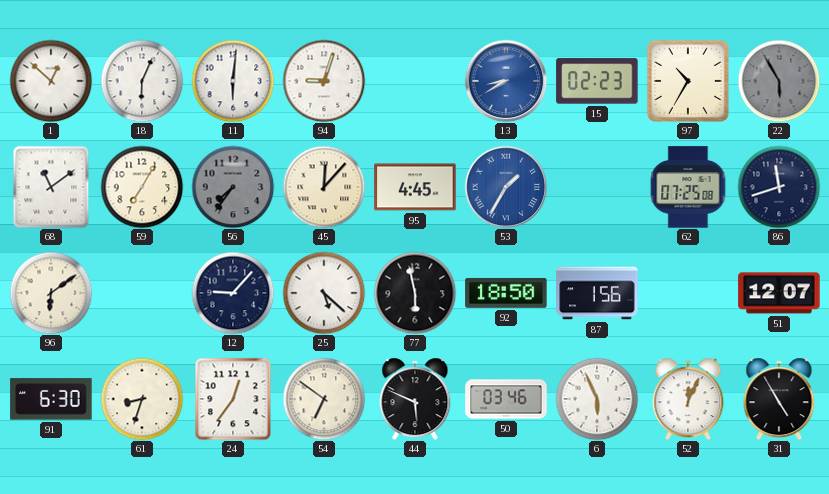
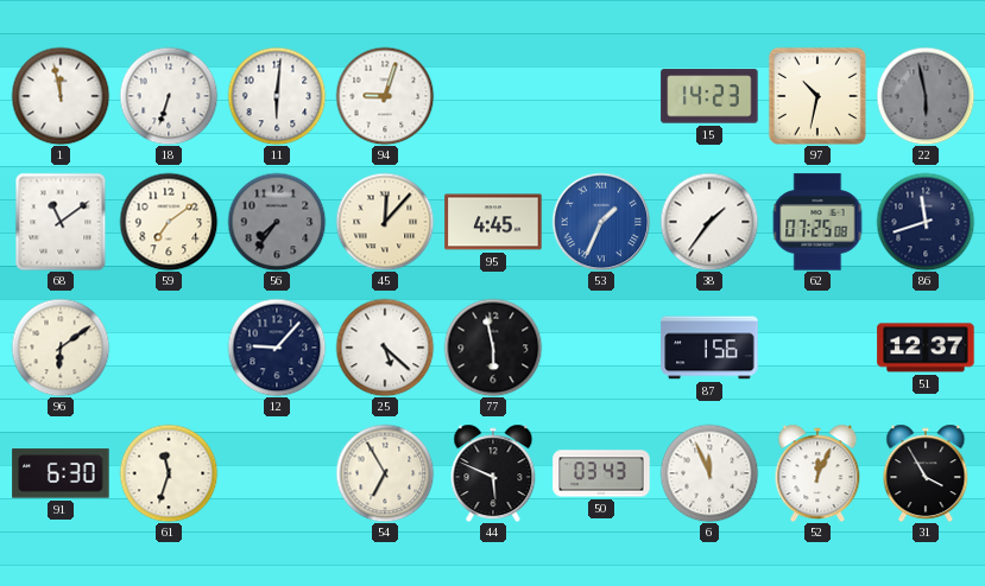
1: 12:52 -> 11:58
18: 6:04 -> 6:33
13: 8:40 -> none
15: 02:23 -> 14:23
97: 10:35 -> 10:32
22: 5:55 -> 5:58
59: 7:05 -> 7:09
53: 1:35 -> 1:34
38: none -> 1:36
92: 18:50 -> none
51: 12:07 -> 12:37
61: 8:33 -> 11:33
24: 12:36 -> none
54: 6:51 -> 6:55
50: 03:46 -> 03:43
6: 5:56 -> 11:56
31: 4:55 -> 3:55
